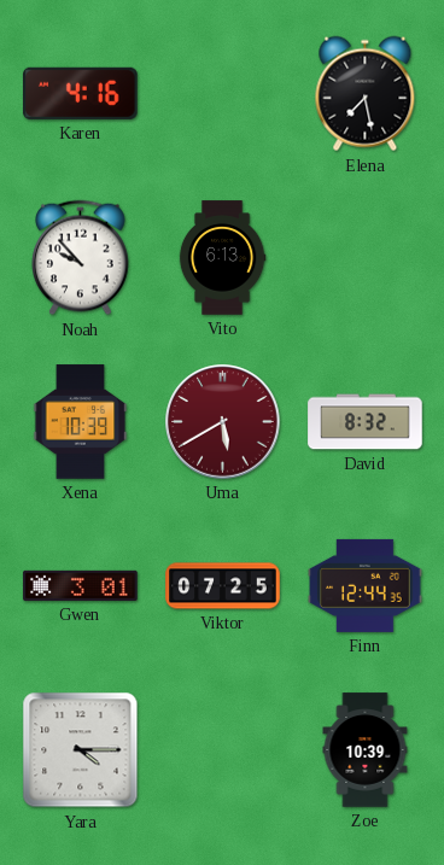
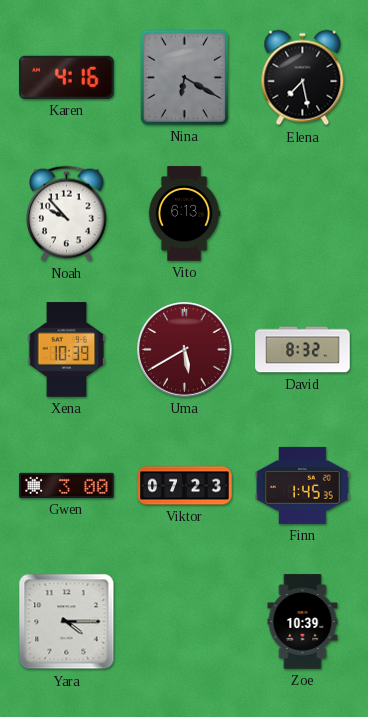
Nina: none -> 6:20
Gwen: 3:01 -> 3:00
Viktor: 07:25 -> 07:23
Finn: 12:44 -> 1:45
